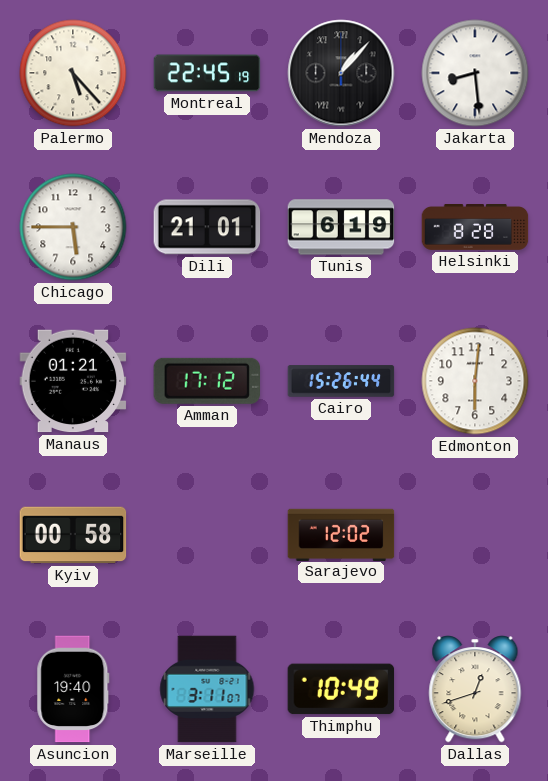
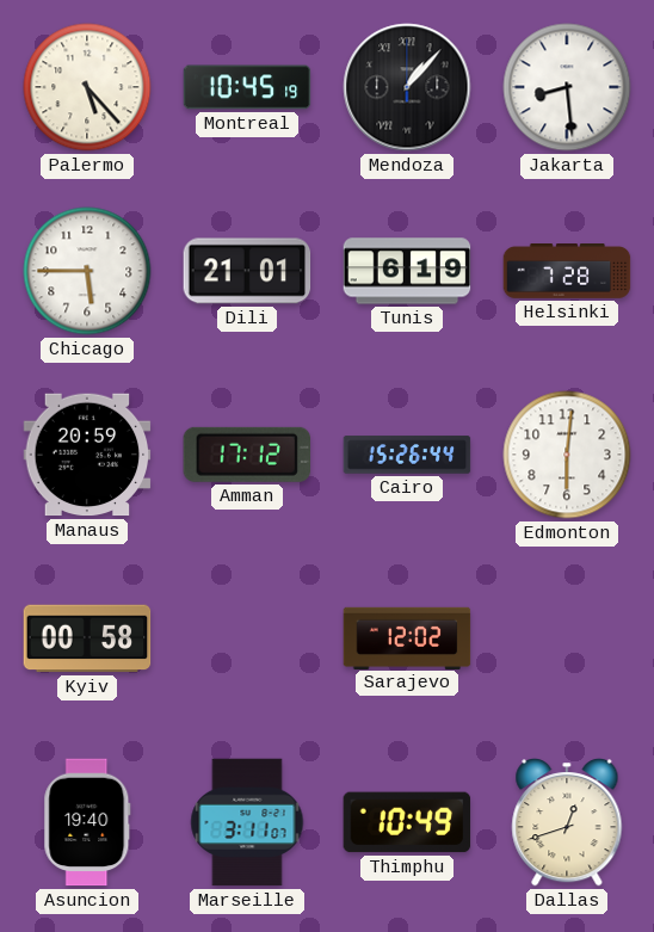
Montreal: 22:45 -> 10:45
Helsinki: 8:28 -> 7:28
Manaus: 01:21 -> 20:59
